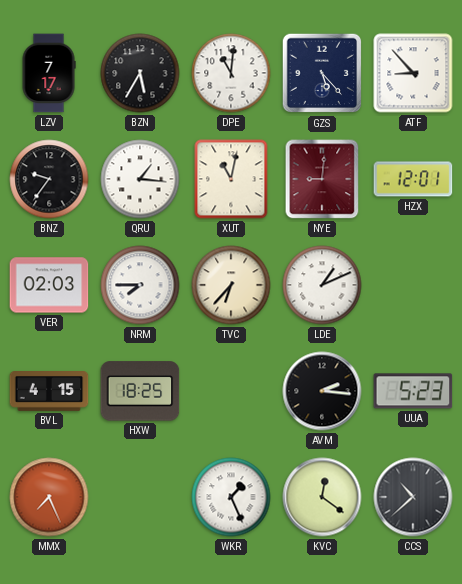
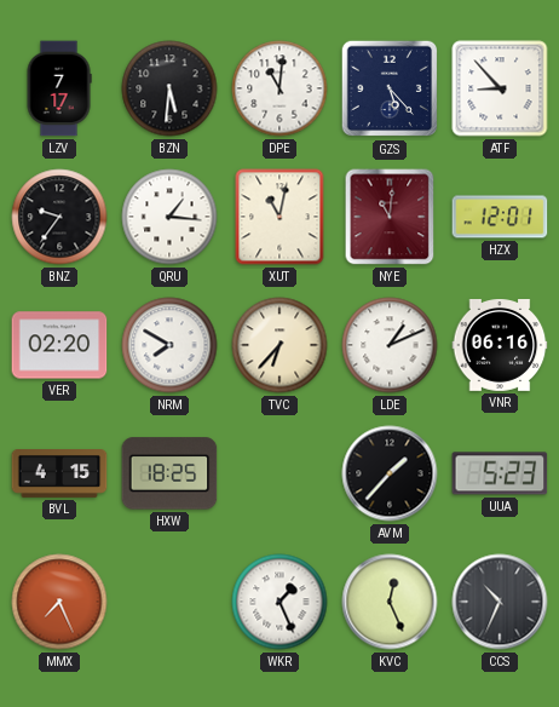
BZN: 5:35 -> 5:31
NYE: 9:01 -> 11:01
VER: 02:03 -> 02:20
NRM: 7:45 -> 7:50
VNR: none -> 06:16
AVM: 2:16 -> 1:37
KVC: 12:21 -> 12:26
CCS: 10:38 -> 10:34
